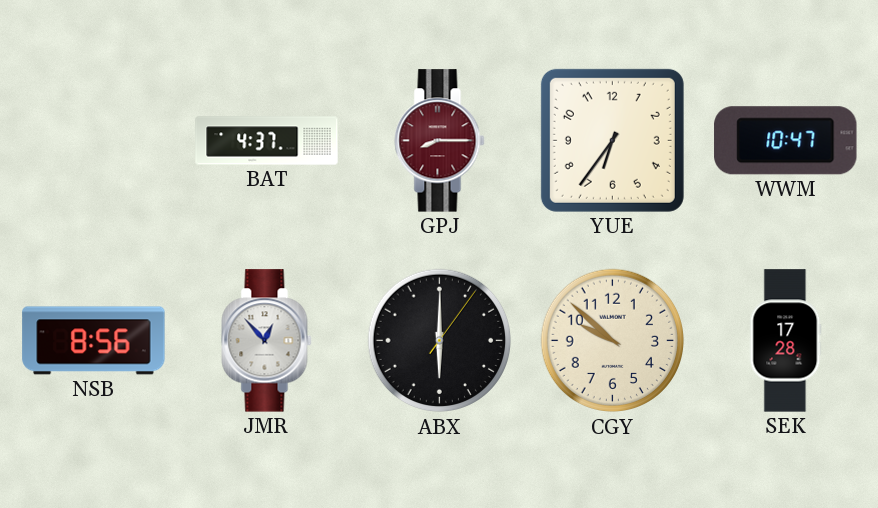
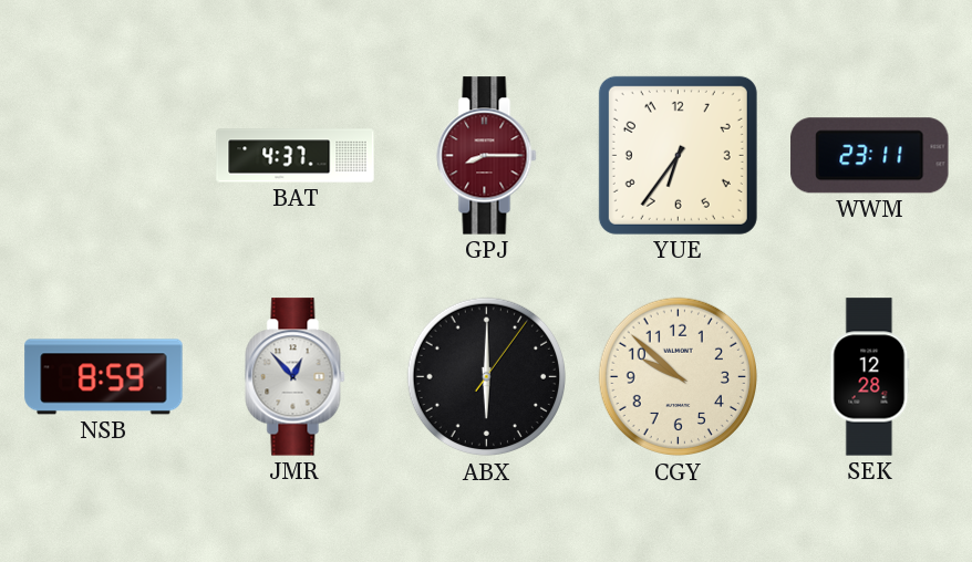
WWM: 10:47 -> 23:11
NSB: 8:56 -> 8:59
SEK: 17:28 -> 12:28
